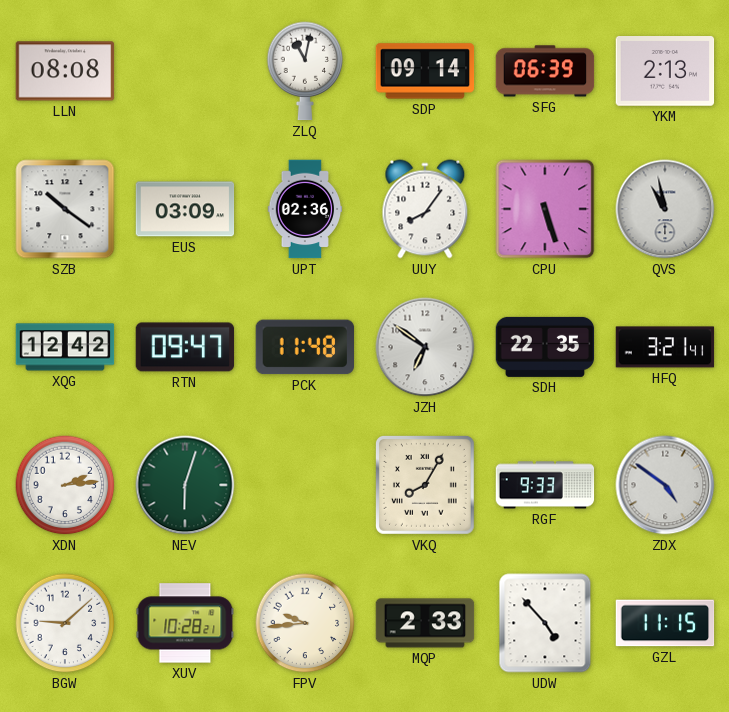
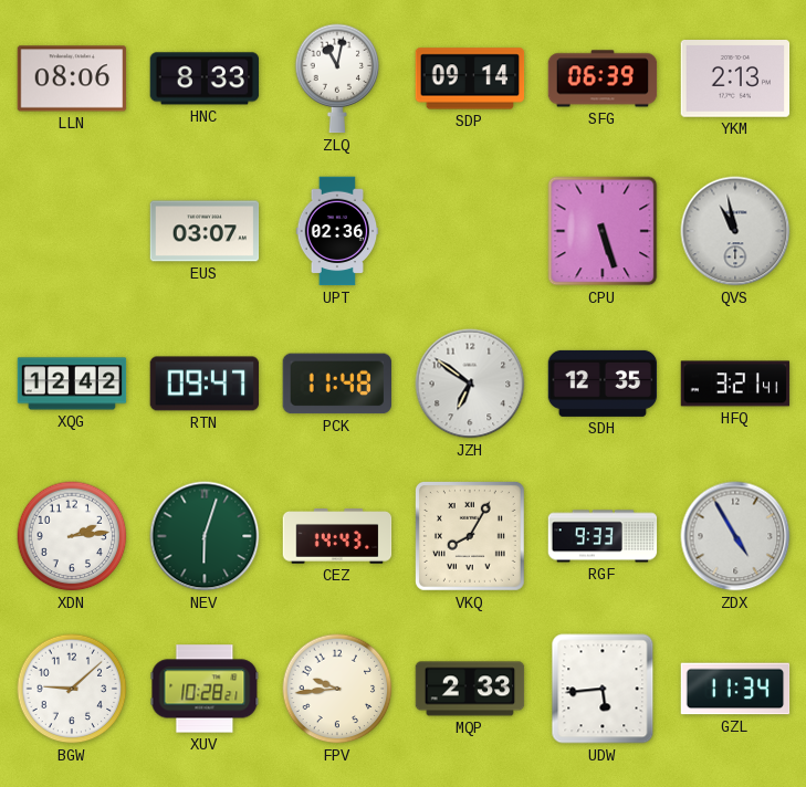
LLN: 08:08 -> 08:06
HNC: none -> 8:33
SZB: 10:21 -> none
EUS: 03:09 -> 03:07
UUY: 8:06 -> none
SDH: 22:35 -> 12:35
CEZ: none -> 14:43
ZDX: 4:51 -> 4:55
UDW: 4:53 -> 5:44
GZL: 11:15 -> 11:34
